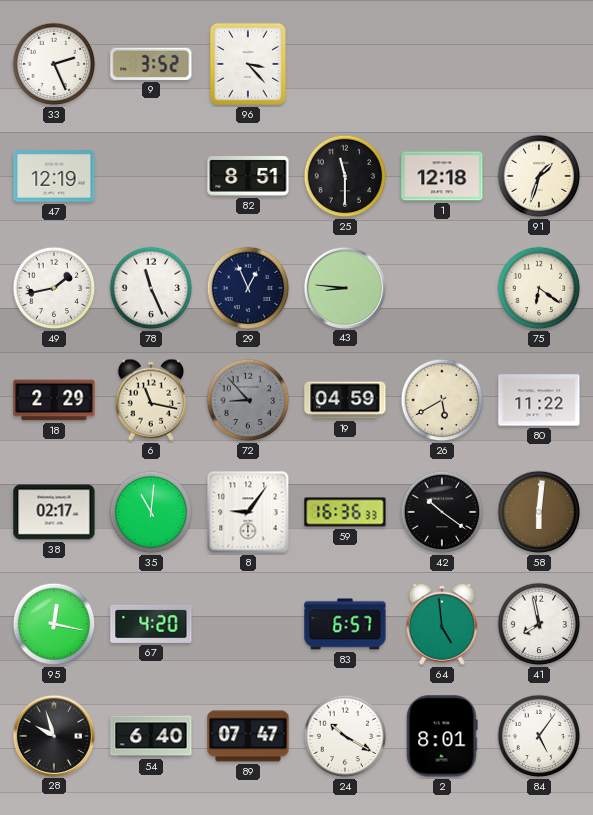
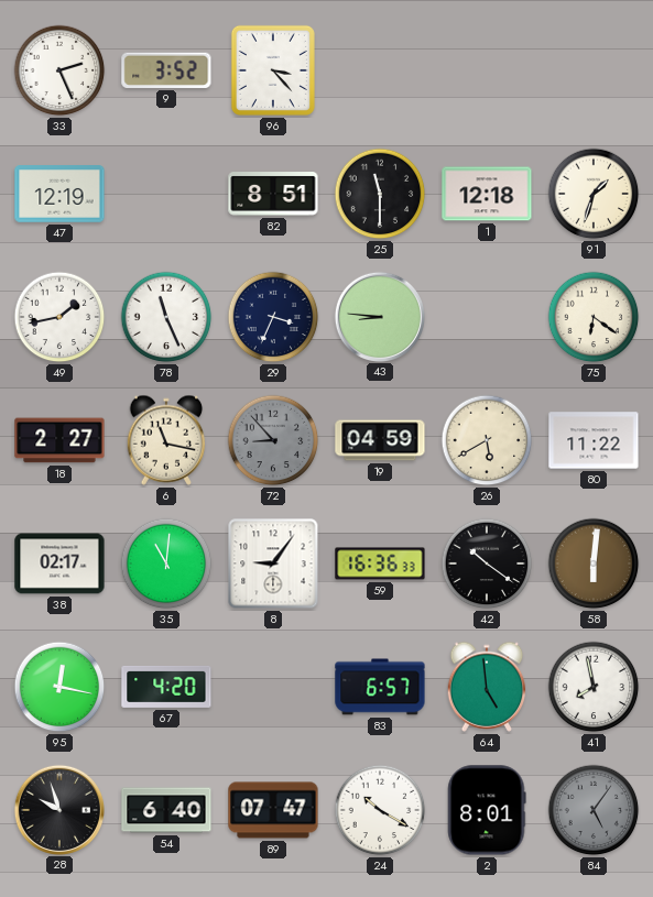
29: 12:56 -> 3:34
18: 2:29 -> 2:27
84 dial: white -> grey
